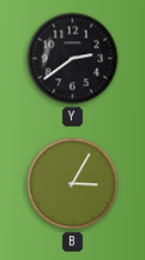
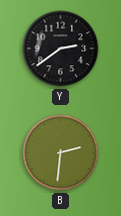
B: 3:05 -> 2:31
